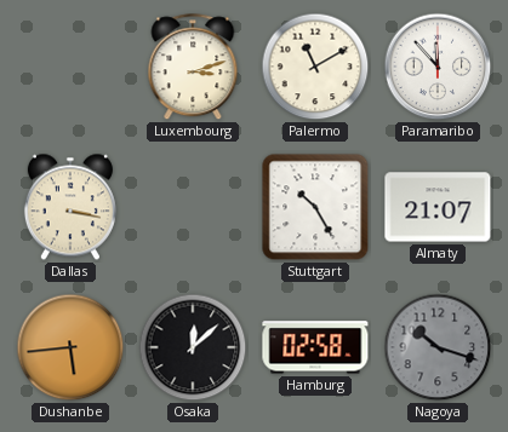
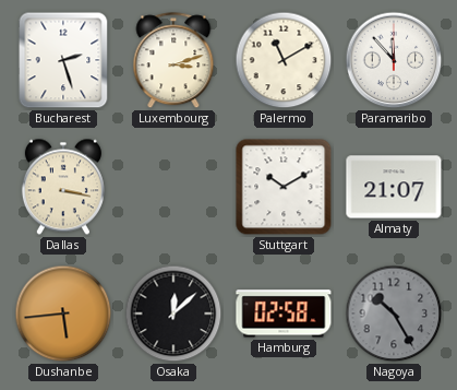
Bucharest: none -> 2:27
Stuttgart: 10:25 -> 10:10
Nagoya: 10:18 -> 10:25
